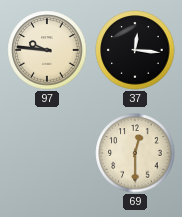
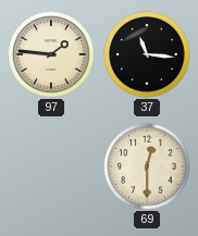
97: 9:46 -> 1:46
37: 12:16 -> 11:16
